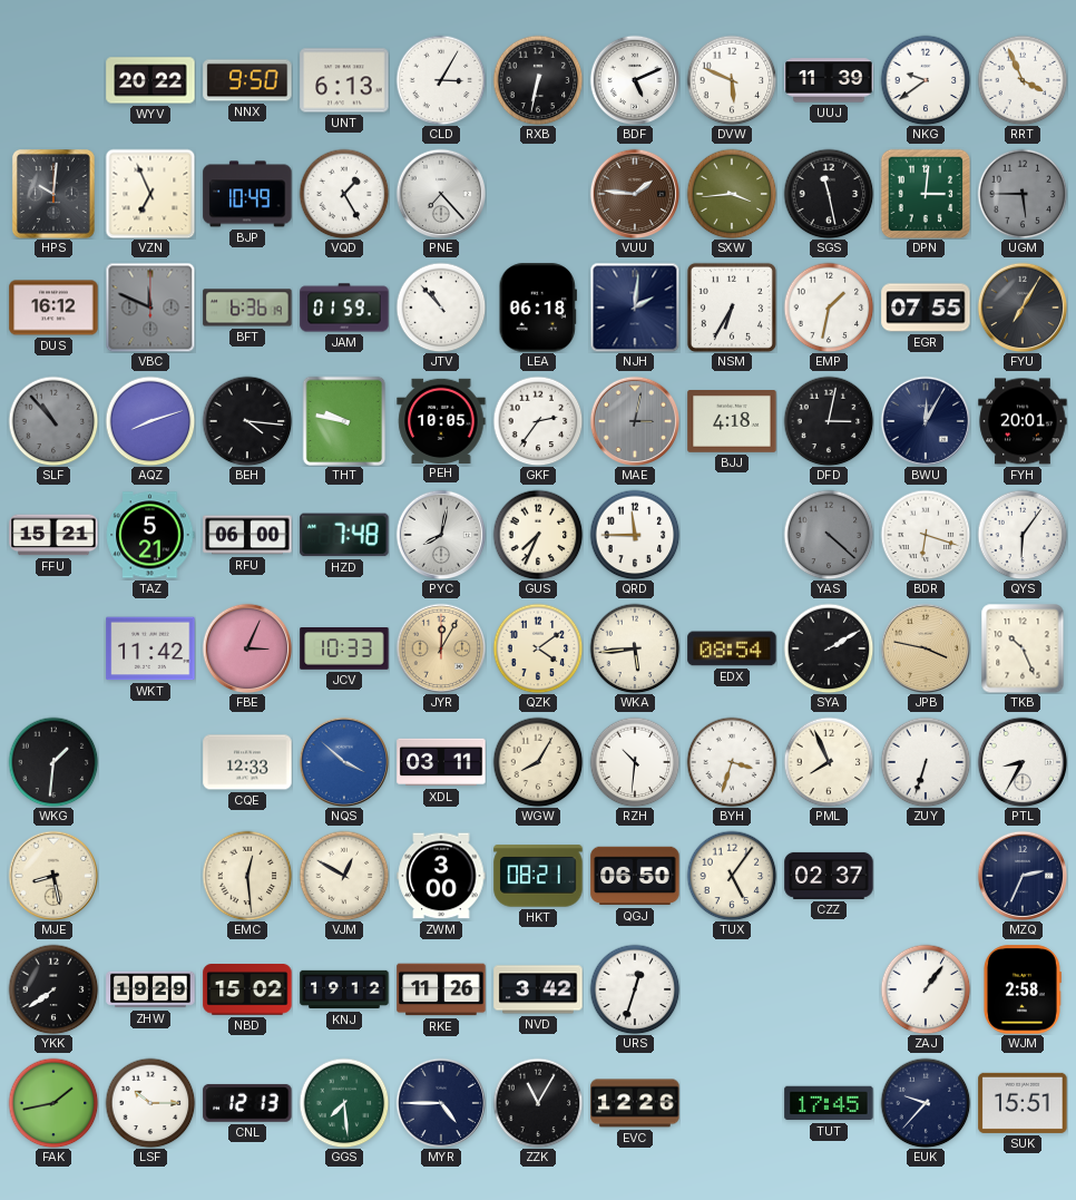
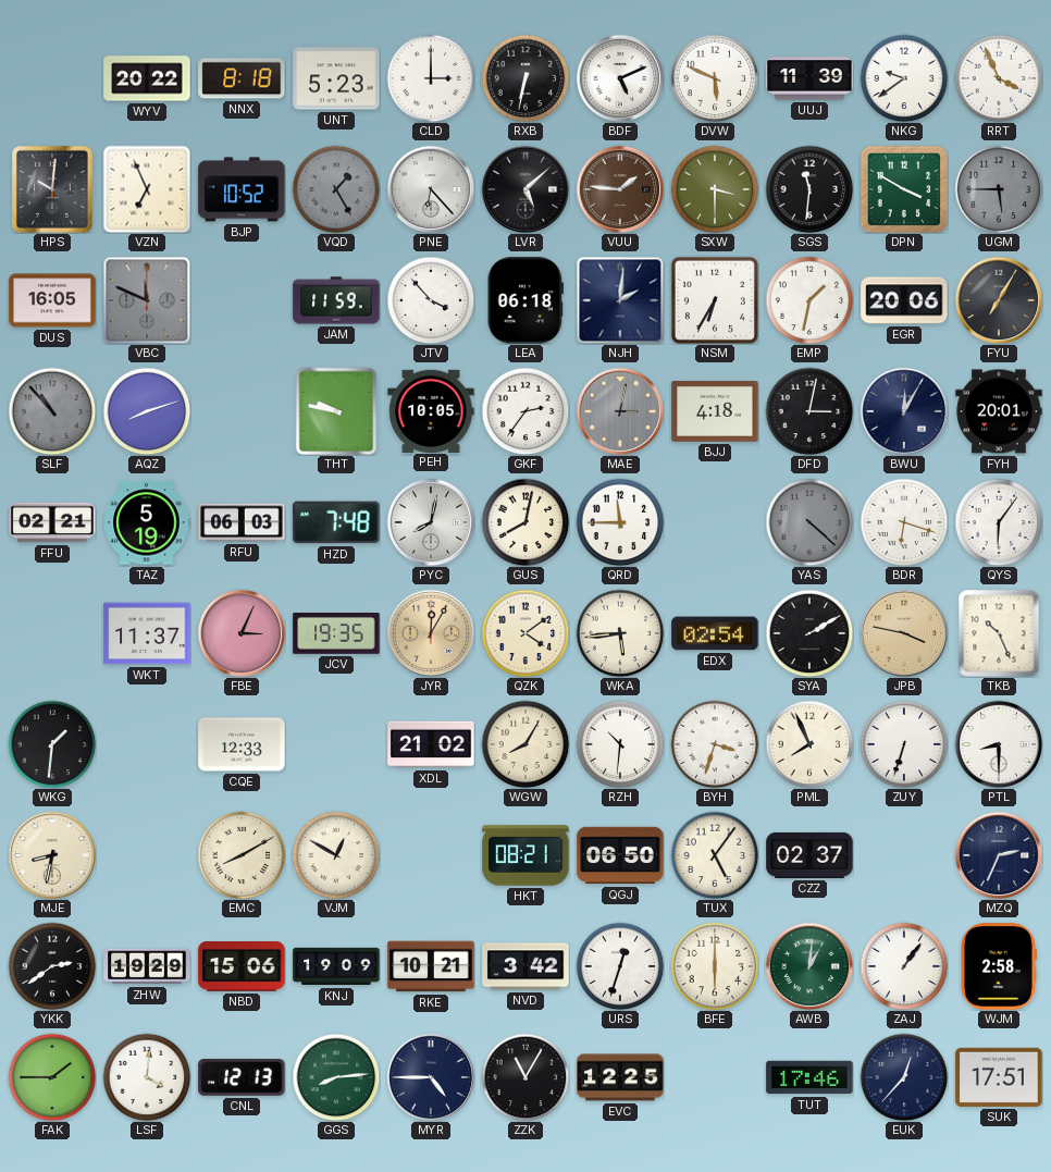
NNX: 9:50 -> 8:18
UNT: 6:13 -> 5:23
CLD: 3:05 -> 3:00
BJP: 10:49 -> 10:52
VQD dial: white -> grey
PNE: 7:23 -> 6:23
LVR: none -> 5:08
SXW: 3:44 -> 3:30
SGS: 11:28 -> 11:31
DPN: 3:01 -> 3:50
DUS: 16:12 -> 16:05
BFT: 6:36 -> none
JAM: 01:59 -> 11:59
JTV: 10:53 -> 3:53
EGR: 07:55 -> 20:06
BEH: 4:16 -> none
FFU: 15:21 -> 02:21
TAZ: 5:21 -> 5:19
RFU: 06:00 -> 06:03
GUS: 7:34 -> 8:02
WKT: 11:42 -> 11:37
JCV: 10:33 -> 19:35
EDX: 08:54 -> 02:54
NQS: 3:52 -> none
XDL: 03:11 -> 21:02
PTL: 8:35 -> 8:30
MJE: 8:28 -> 8:32
EMC: 12:29 -> 8:10
ZWM: 3:00 -> none
YKK: 7:39 -> 2:39
NBD: 15:02 -> 15:06
KNJ: 19:12 -> 19:09
RKE: 11:26 -> 10:21
BFE: none -> 6:00
AWB: none -> 1:01
FAK: 1:43 -> 1:45
LSF: 10:15 -> 4:01
GGS: 7:29 -> 8:14
EVC: 12:26 -> 12:25
TUT: 17:45 -> 17:46
EUK: 9:37 -> 12:37
SUK: 15:51 -> 17:51
